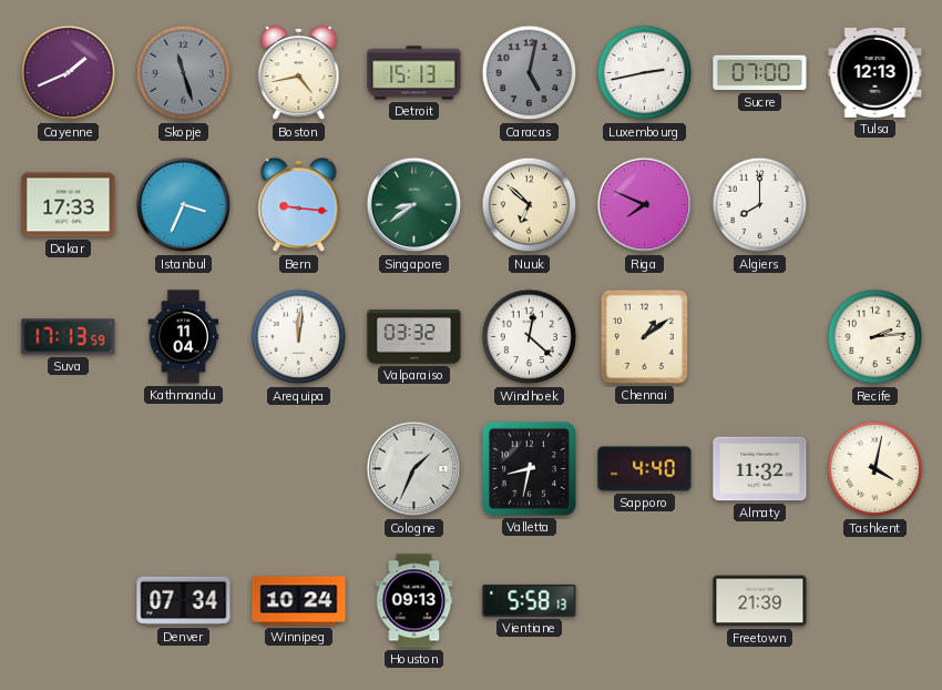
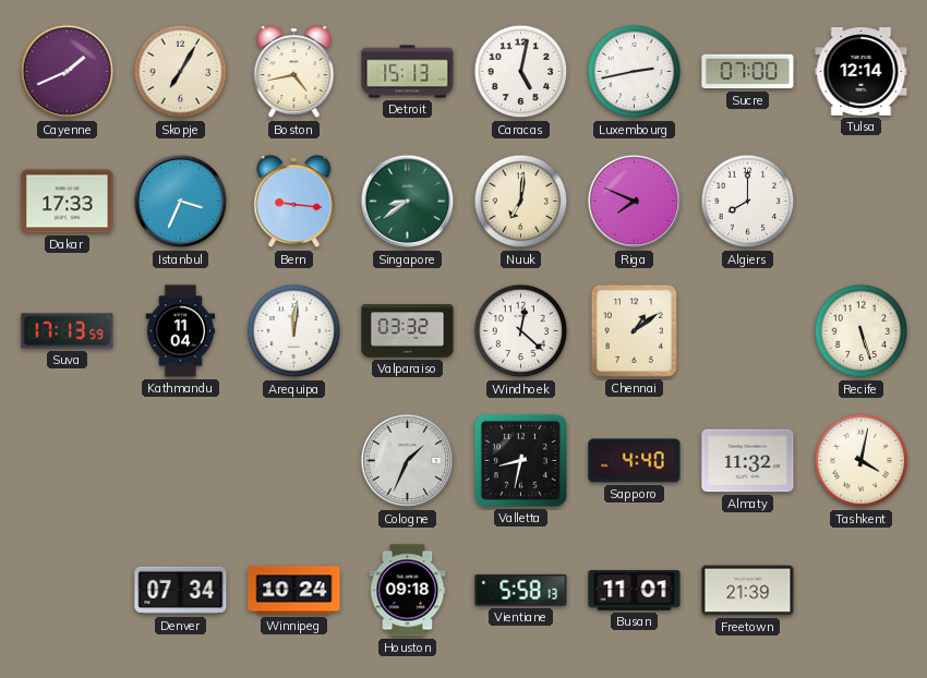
Skopje: 11:27 -> 7:05
Skopje dial: grey -> cream
Caracas dial: grey -> white
Tulsa: 12:13 -> 12:14
Nuuk: 6:52 -> 7:01
Recife: 2:14 -> 5:27
Houston: 09:13 -> 09:18
Busan: none -> 11:01
